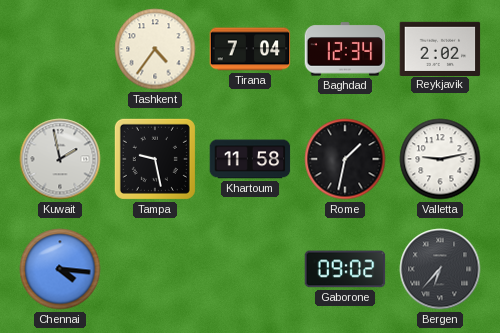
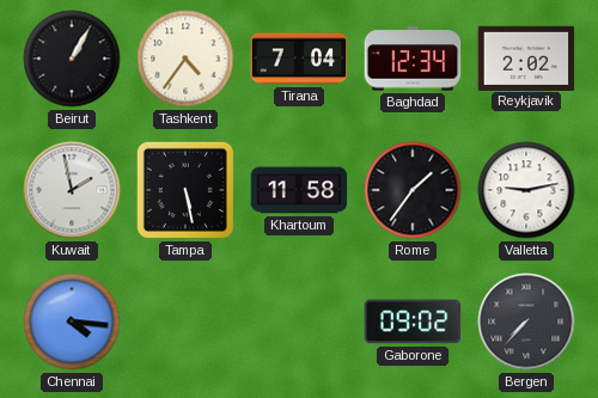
Beirut: none -> 1:05
Tampa: 9:28 -> 5:28
Rome: 1:32 -> 1:36
Bergen: 6:37 -> 7:37
